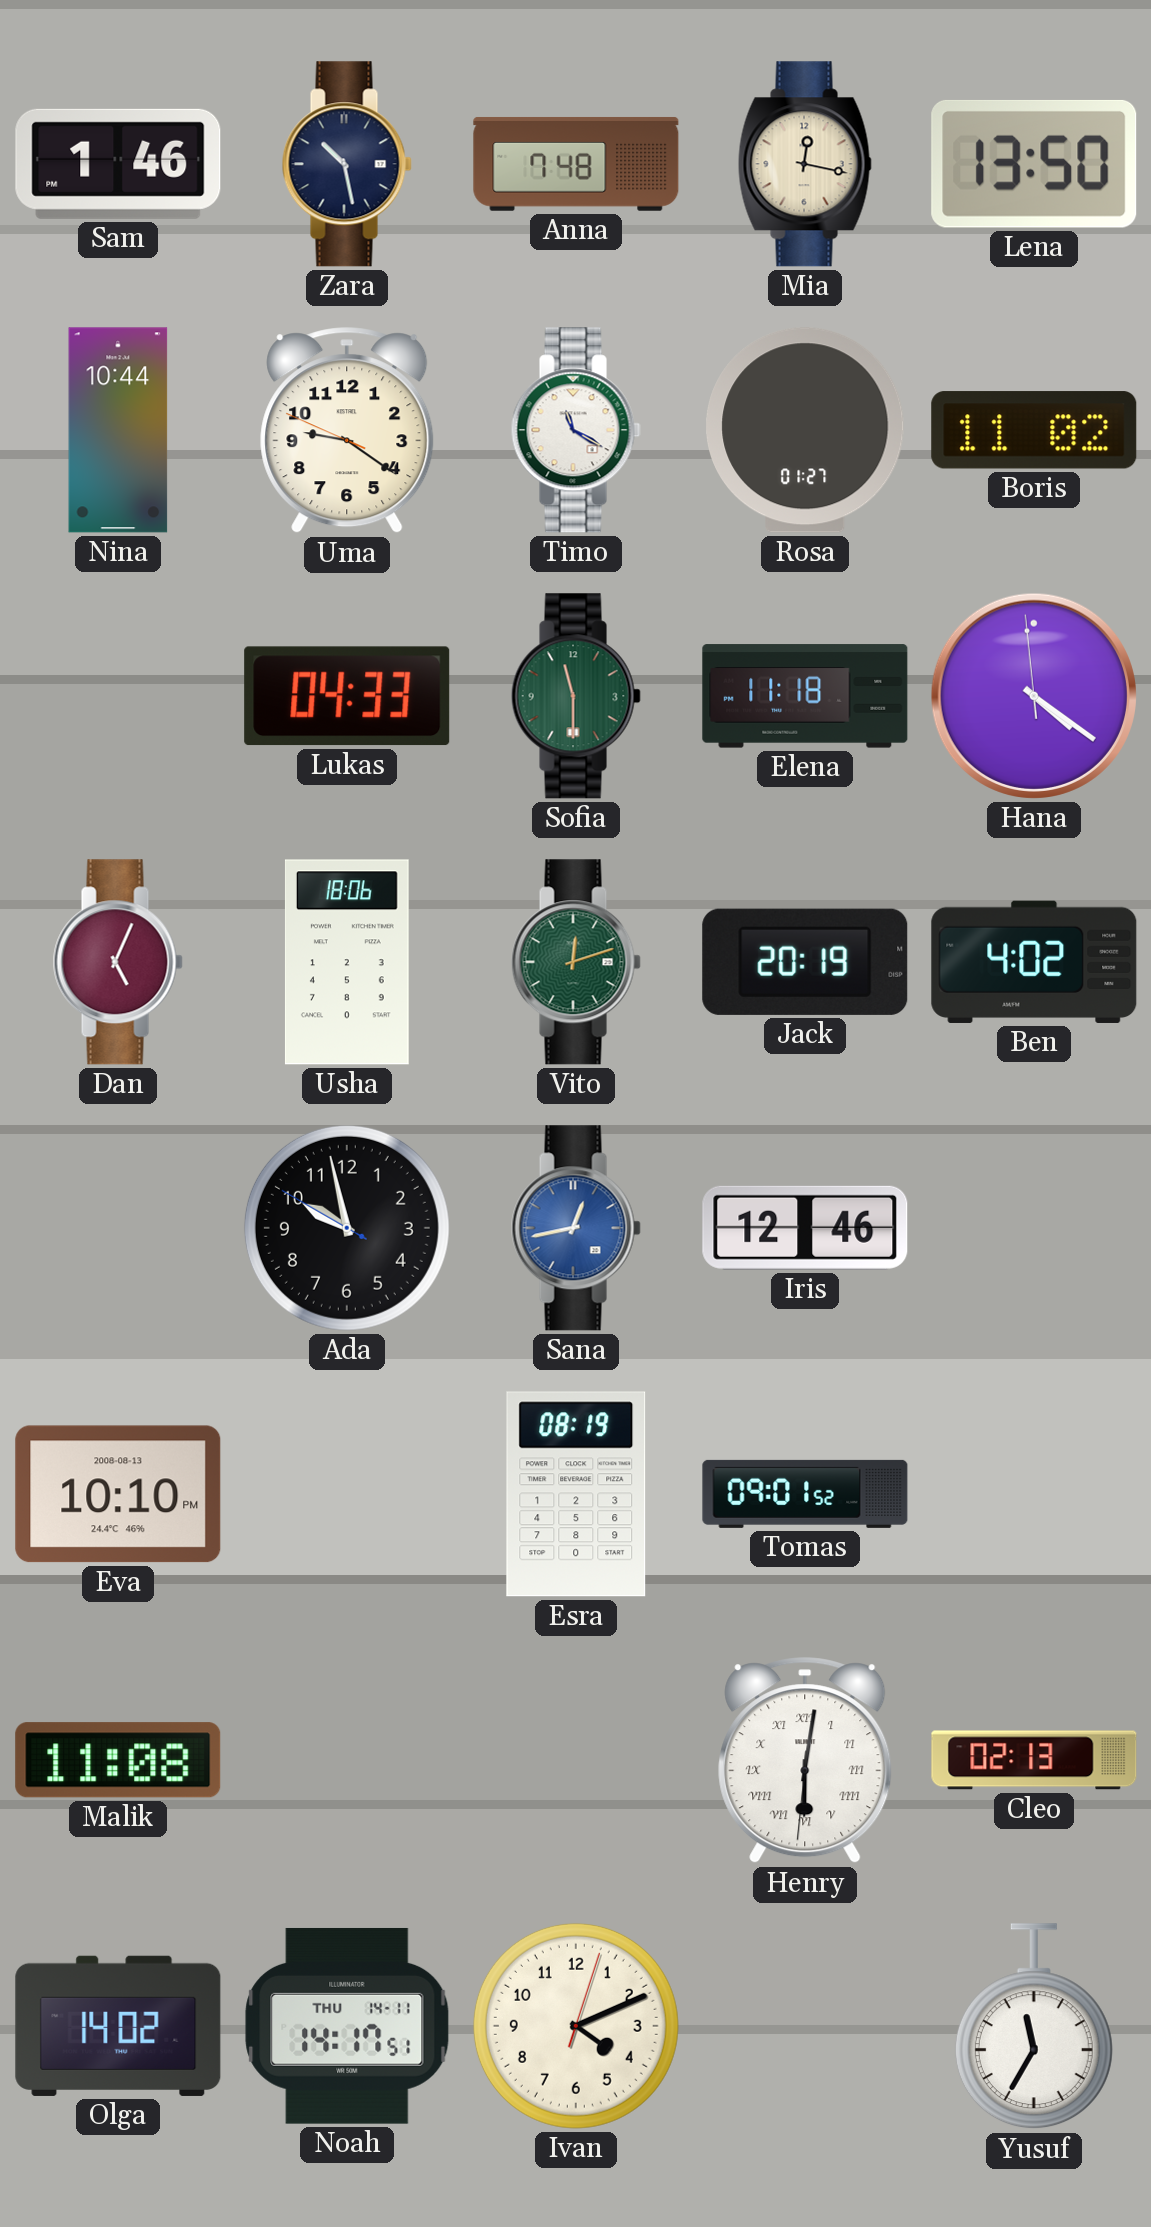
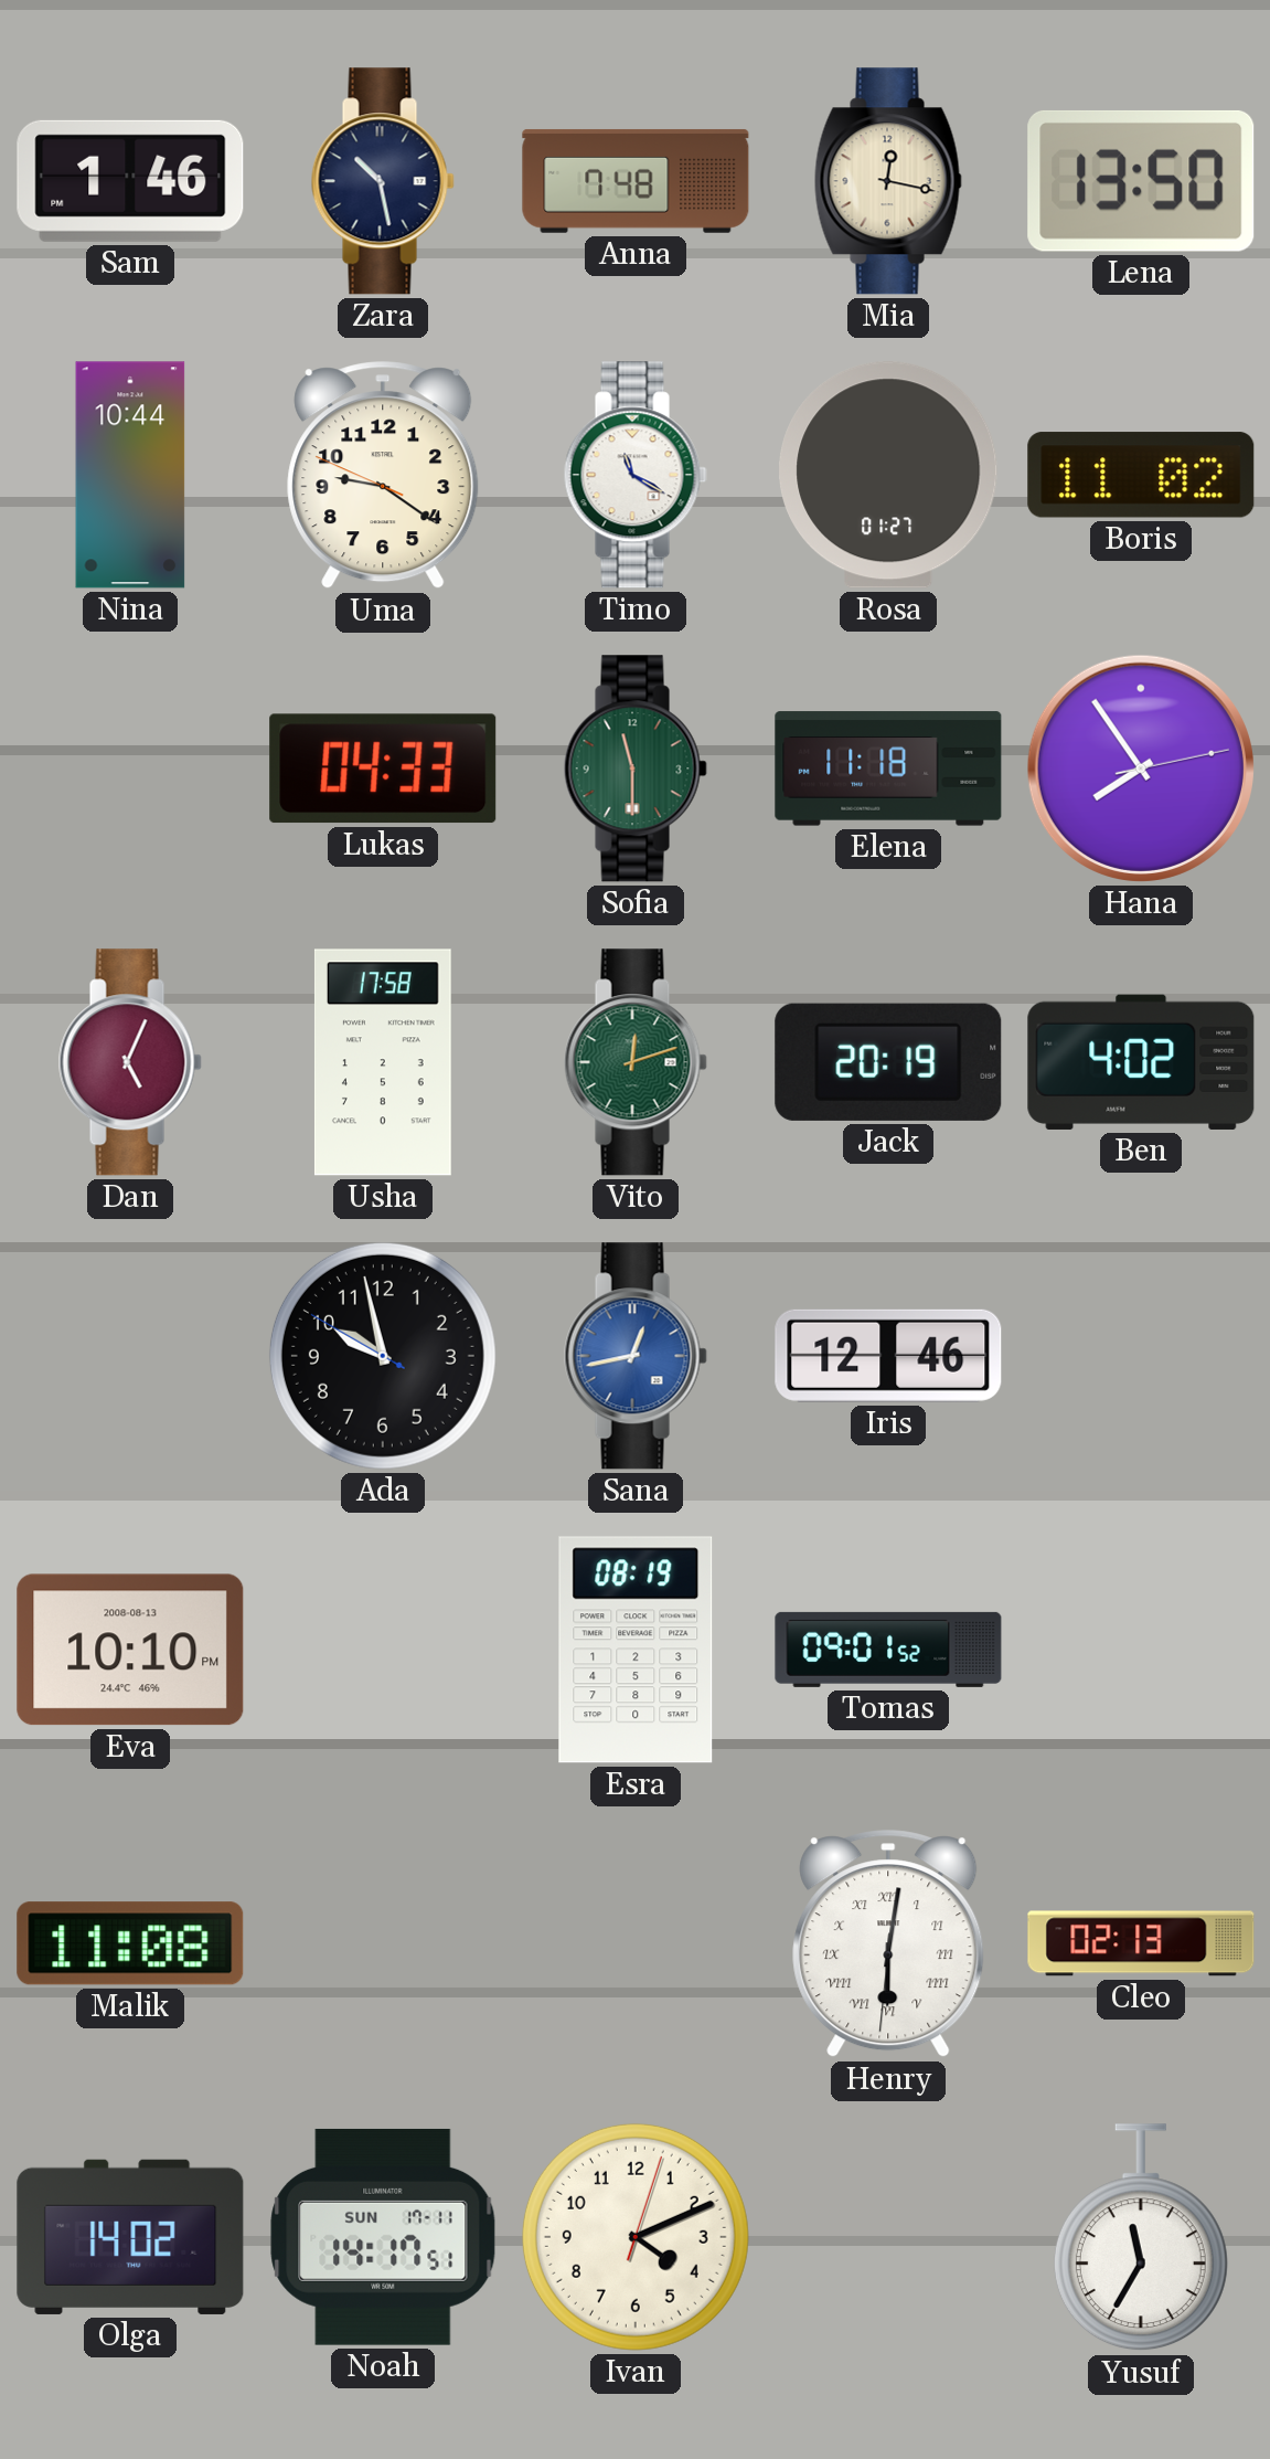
Hana: 4:20 -> 7:54
Usha: 18:06 -> 17:58
Noah date: THU 14-11 -> SUN 17-11
